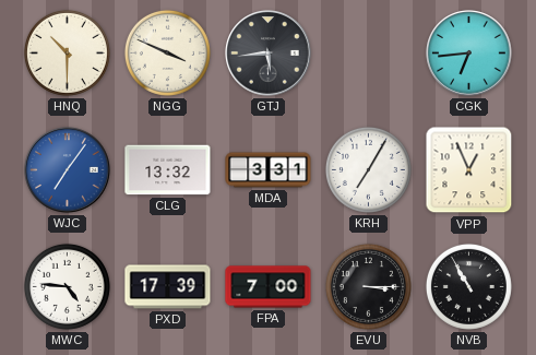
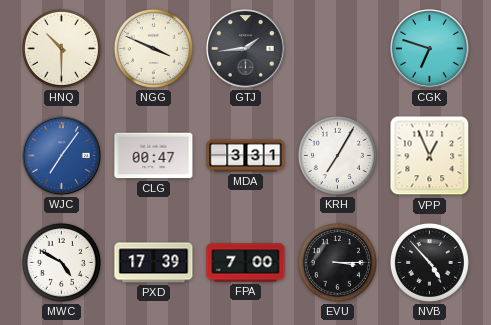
GTJ: 5:44 -> 1:44
CGK: 6:44 -> 6:48
CLG: 13:32 -> 00:47
MWC: 4:46 -> 4:50
NVB: 10:55 -> 4:53
